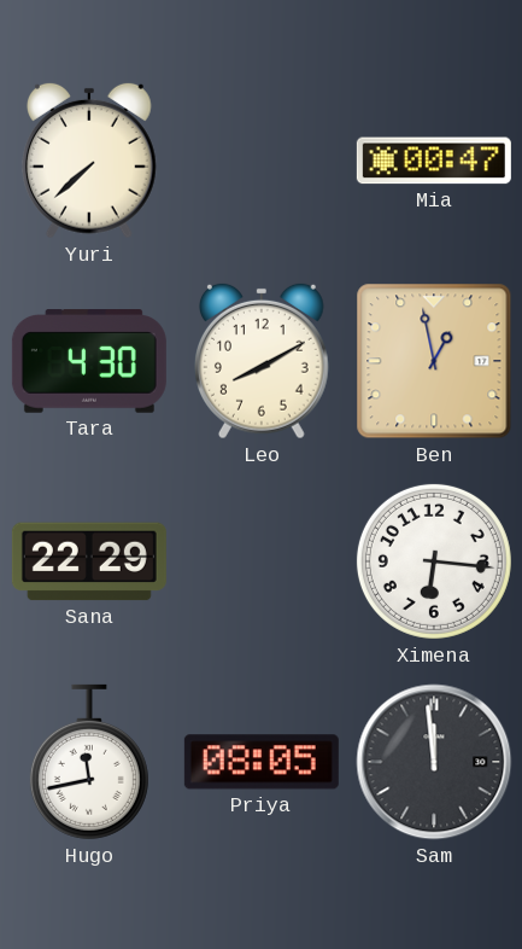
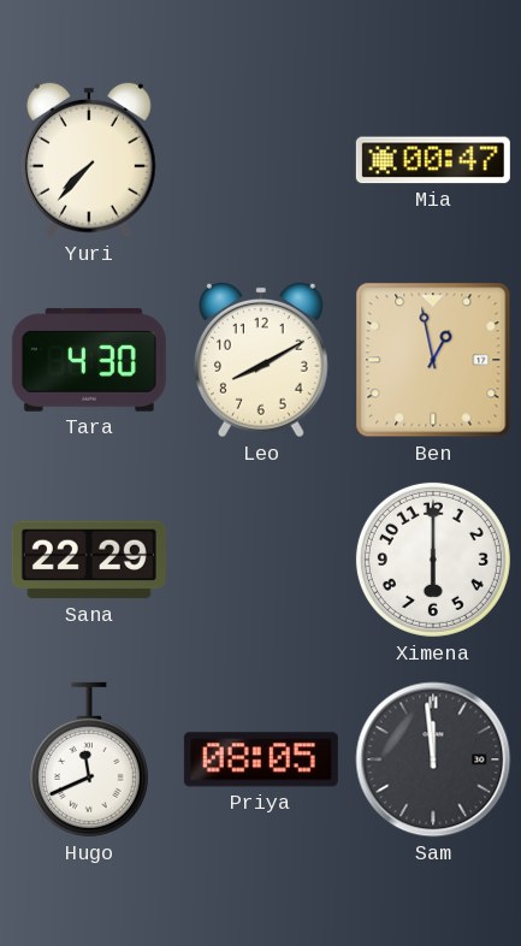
Yuri: 7:38 -> 7:37
Ximena: 6:16 -> 6:00
Hugo: 11:43 -> 11:41
